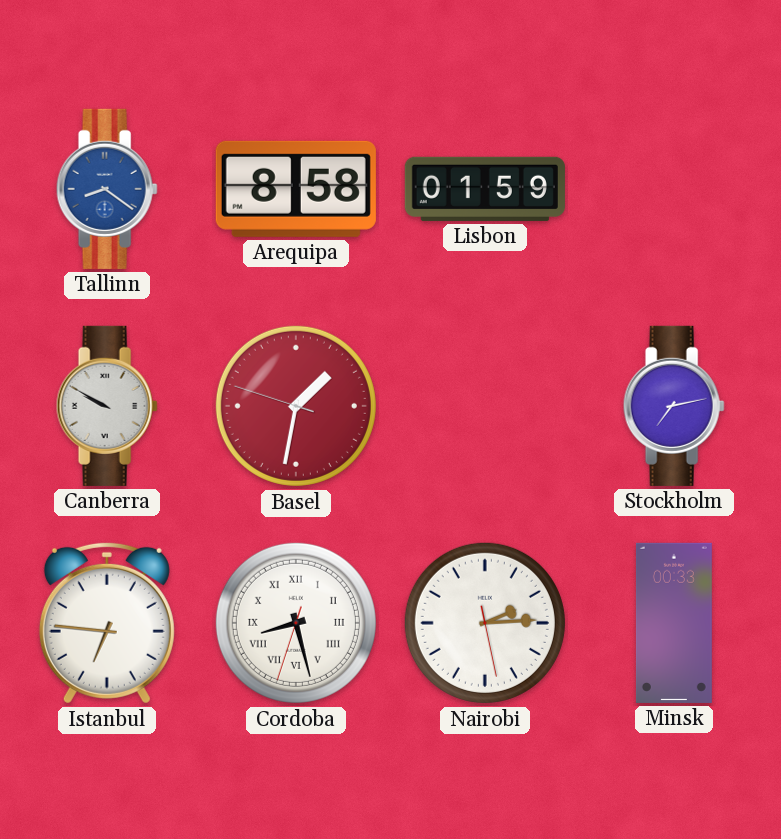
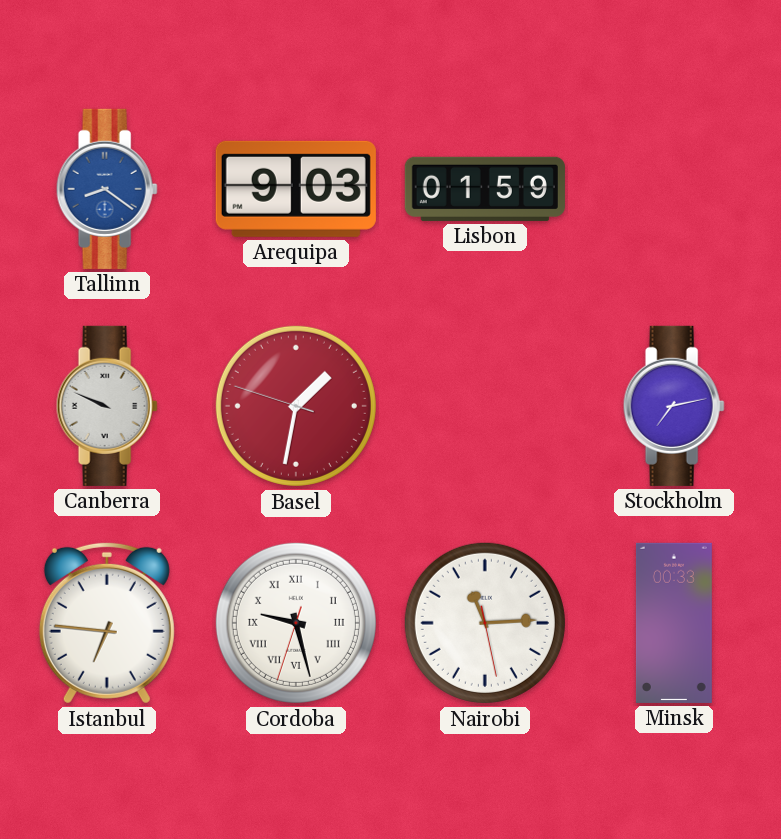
Arequipa: 8:58 -> 9:03
Canberra: 9:50 -> 9:49
Cordoba: 8:27 -> 9:27
Nairobi: 2:14 -> 11:14
